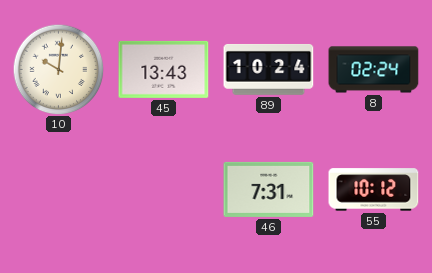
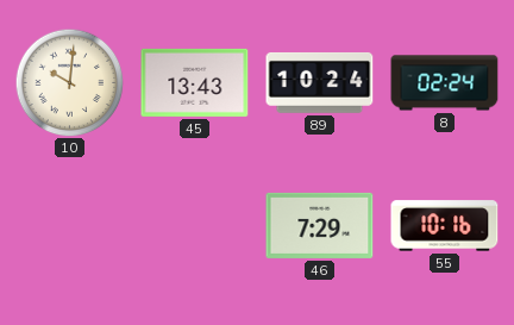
46: 7:31 -> 7:29
55: 10:12 -> 10:16
